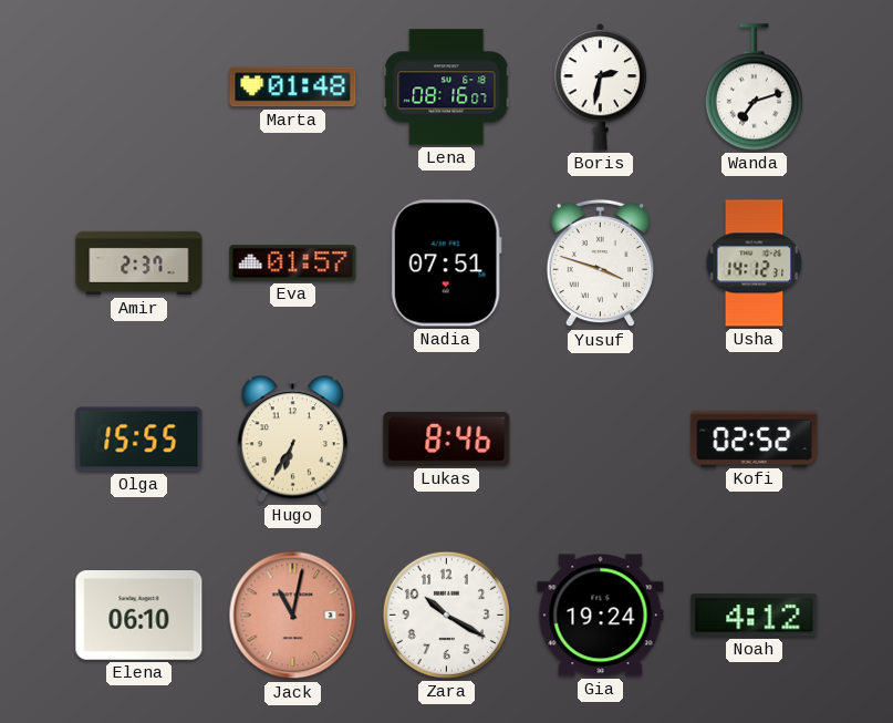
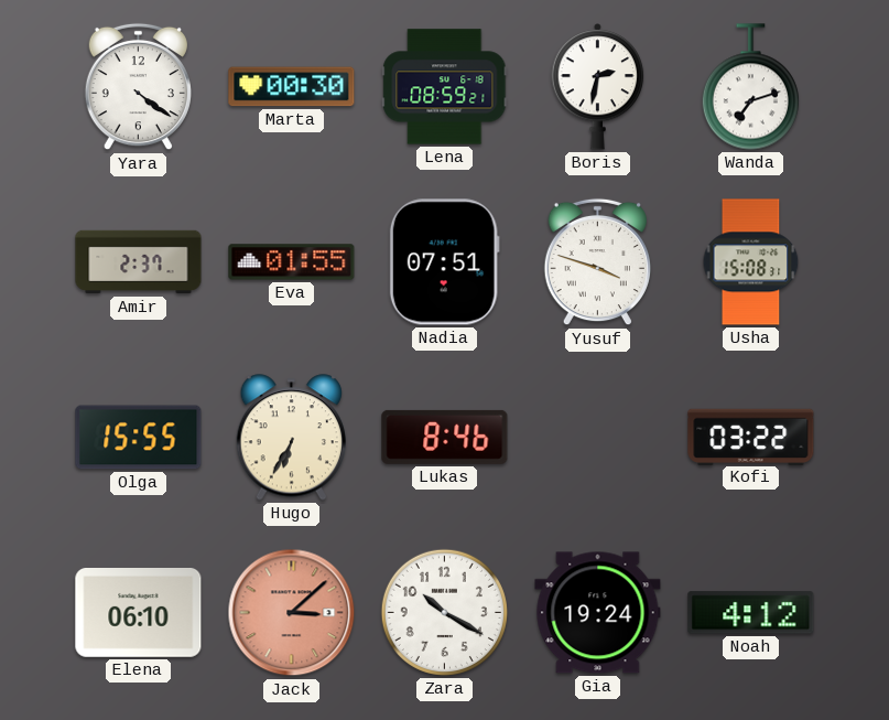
Yara: none -> 4:21
Marta: 01:48 -> 00:30
Lena: 08:16 -> 08:59
Eva: 01:57 -> 01:55
Usha: 14:12 -> 15:08
Kofi: 02:52 -> 03:22
Jack: 11:02 -> 3:08
